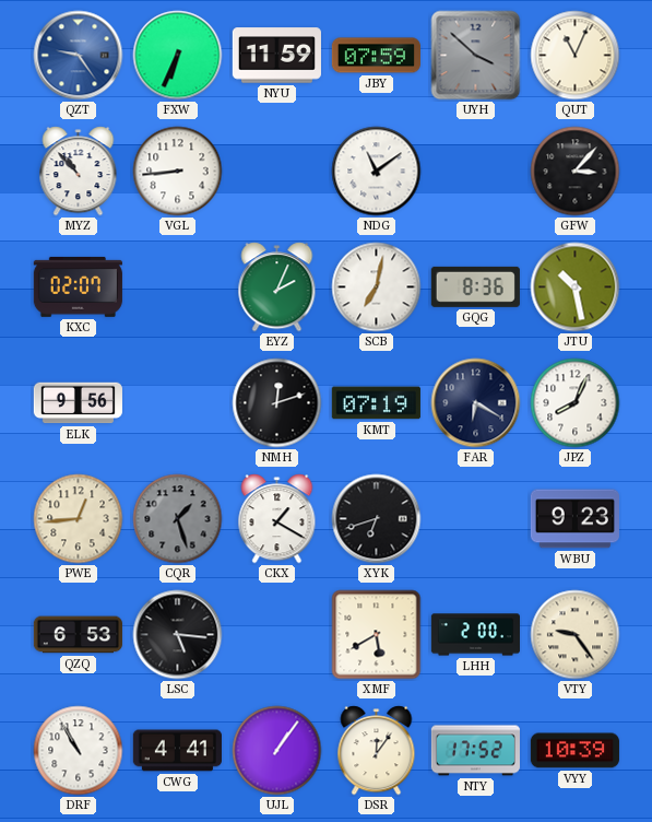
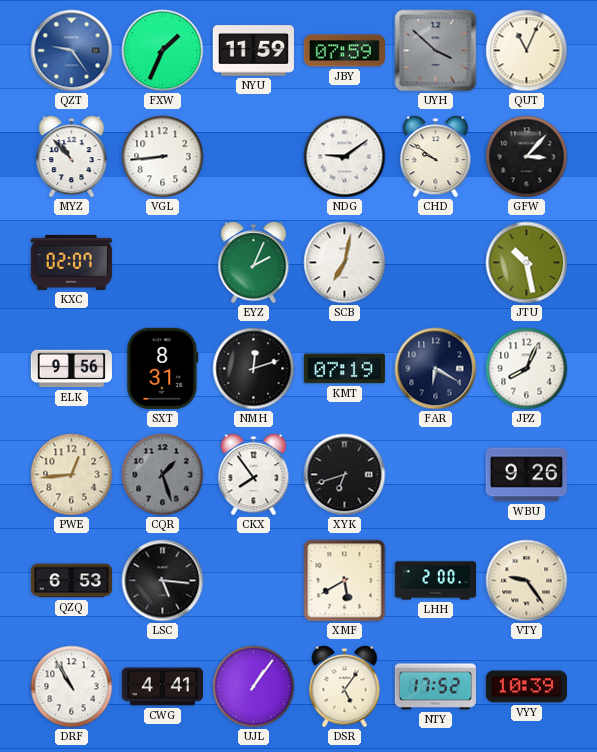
FXW: 6:34 -> 1:34
NDG: 11:09 -> 9:09
CHD: none -> 9:51
GQG: 8:36 -> none
SXT: none -> 8:31
CKX: 1:20 -> 7:54
WBU: 9:23 -> 9:26
DSR: 12:06 -> 5:06
